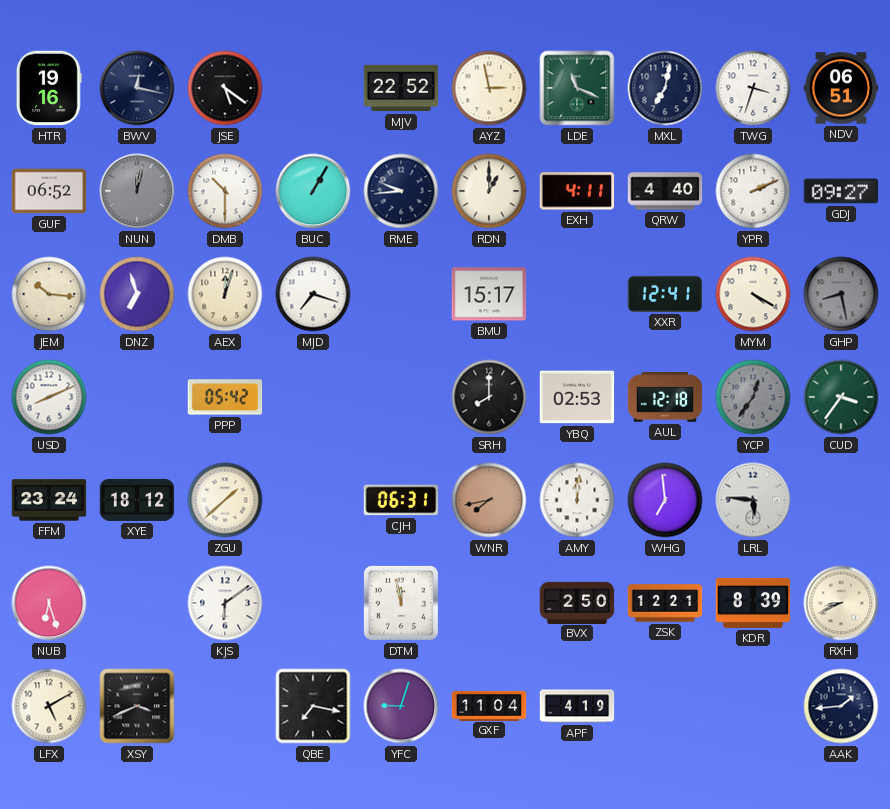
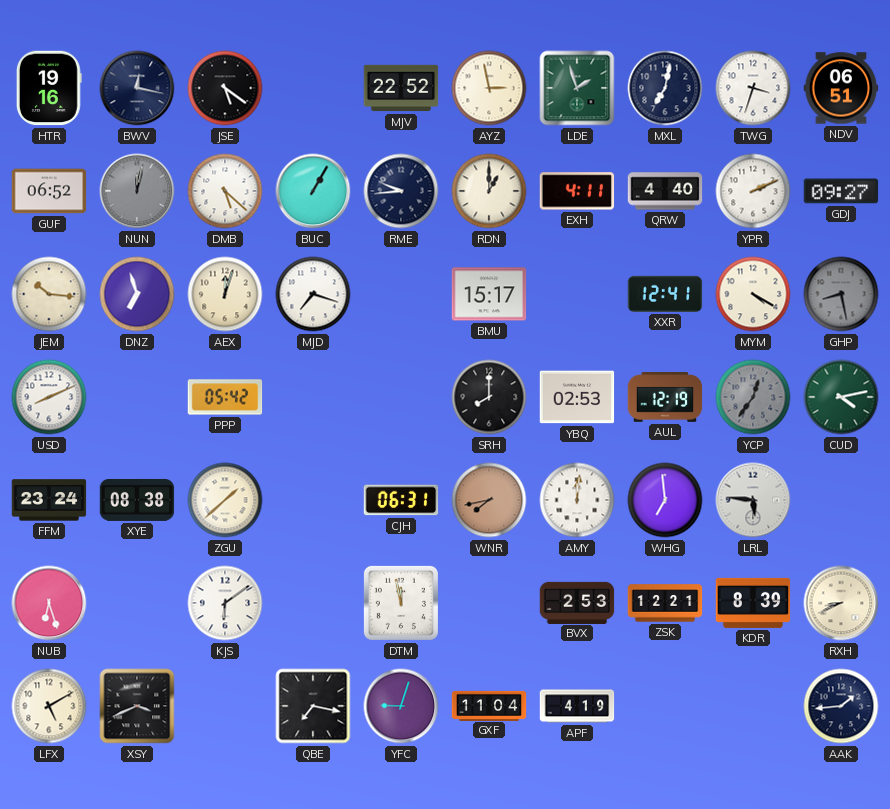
LDE: 11:19 -> 1:57
DMB: 10:30 -> 5:22
AUL: 12:18 -> 12:19
CUD: 3:36 -> 4:13
XYE: 18:12 -> 08:38
BVX: 2:50 -> 2:53
